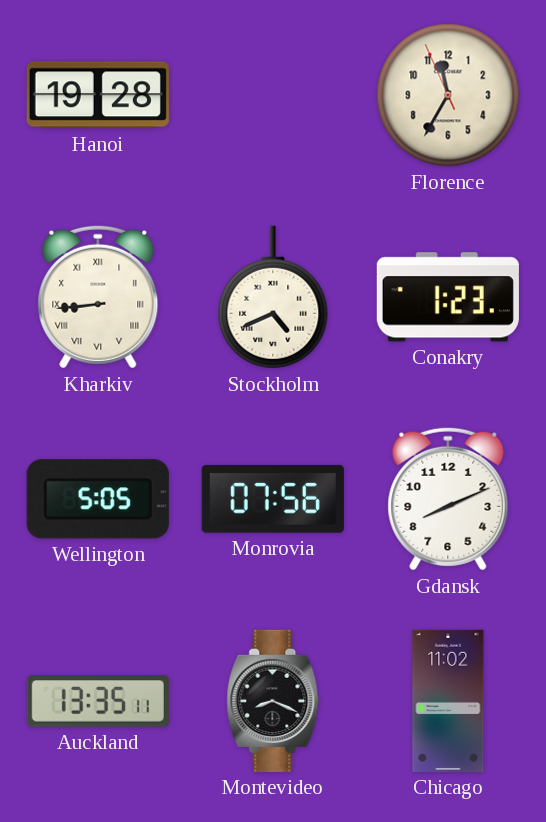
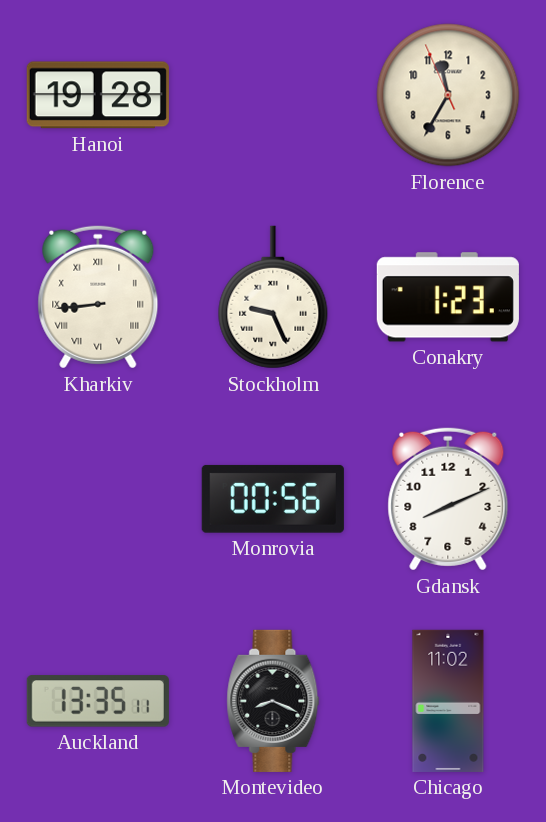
Stockholm: 4:41 -> 9:26
Wellington: 5:05 -> none
Monrovia: 07:56 -> 00:56
